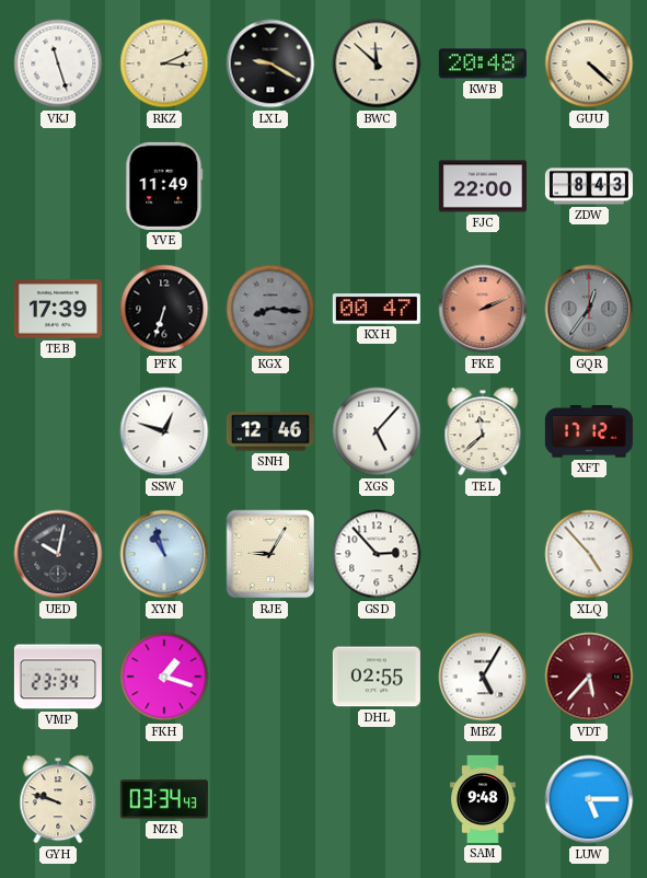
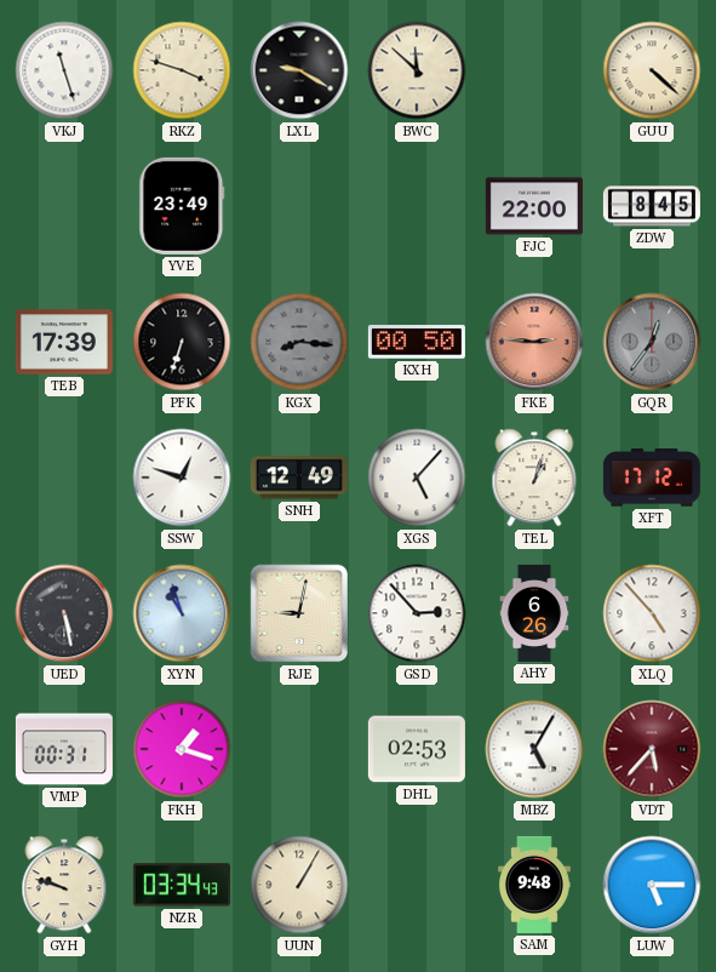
RKZ: 3:11 -> 3:48
KWB: 20:48 -> none
YVE: 11:49 -> 23:49
ZDW: 8:43 -> 8:45
KXH: 00:47 -> 00:50
FKE: 2:11 -> 2:46
SNH: 12:46 -> 12:49
TEL: 11:38 -> 1:03
UED: 10:02 -> 5:28
RJE: 9:05 -> 9:02
AHY: none -> 6:26
VMP: 23:34 -> 00:31
DHL: 02:55 -> 02:53
UUN: none -> 1:05
